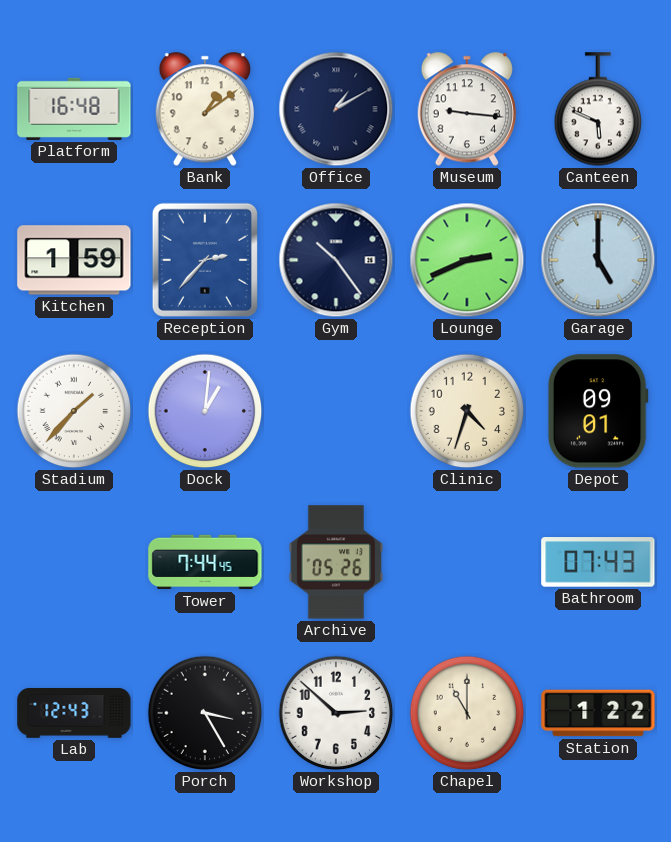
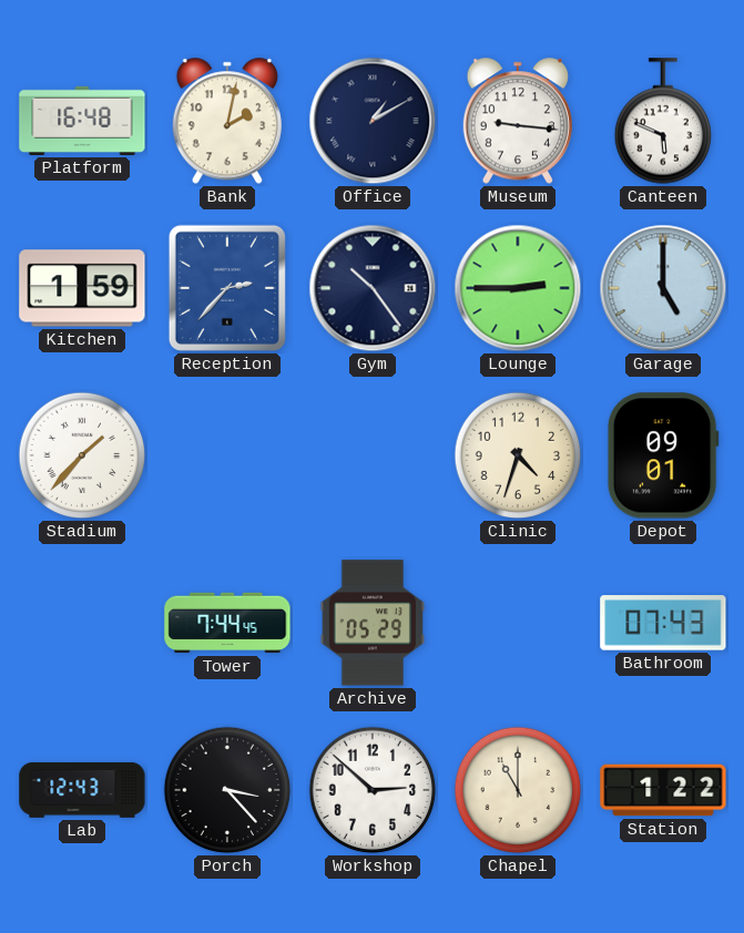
Bank: 1:09 -> 2:02
Lounge: 2:41 -> 2:45
Dock: 1:01 -> none
Archive: 05:26 -> 05:29
Porch: 3:25 -> 3:23
